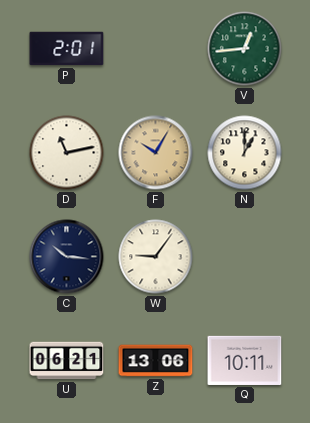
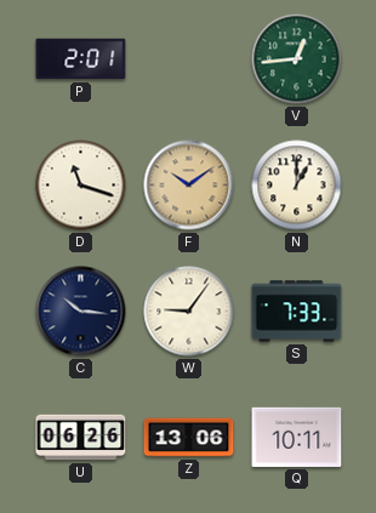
D: 11:13 -> 11:18
F: 10:05 -> 10:09
S: none -> 7:33
U: 06:21 -> 06:26
